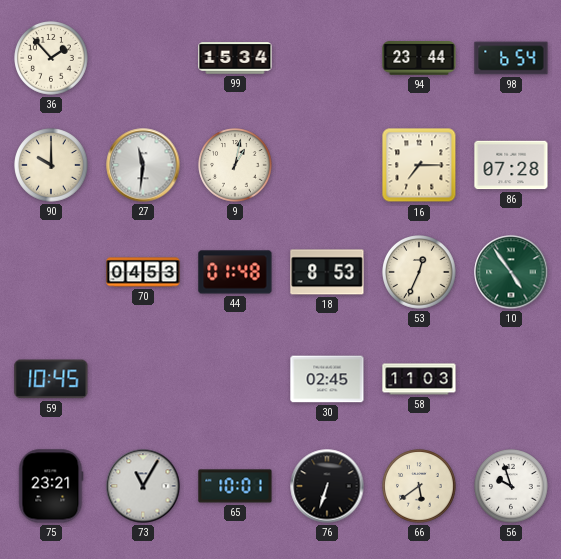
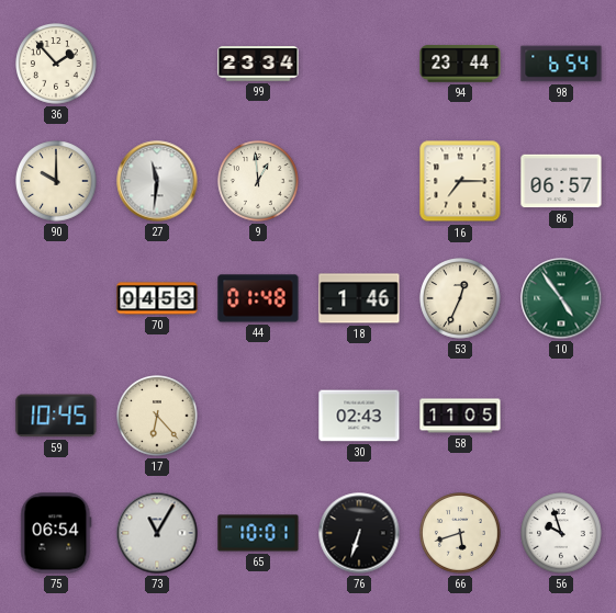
99: 15:34 -> 23:34
9: 1:02 -> 12:59
86: 07:28 -> 06:57
18: 8:53 -> 1:46
17: none -> 6:23
30: 02:45 -> 02:43
58: 11:03 -> 11:05
75: 23:21 -> 06:54
66: 5:39 -> 5:42
